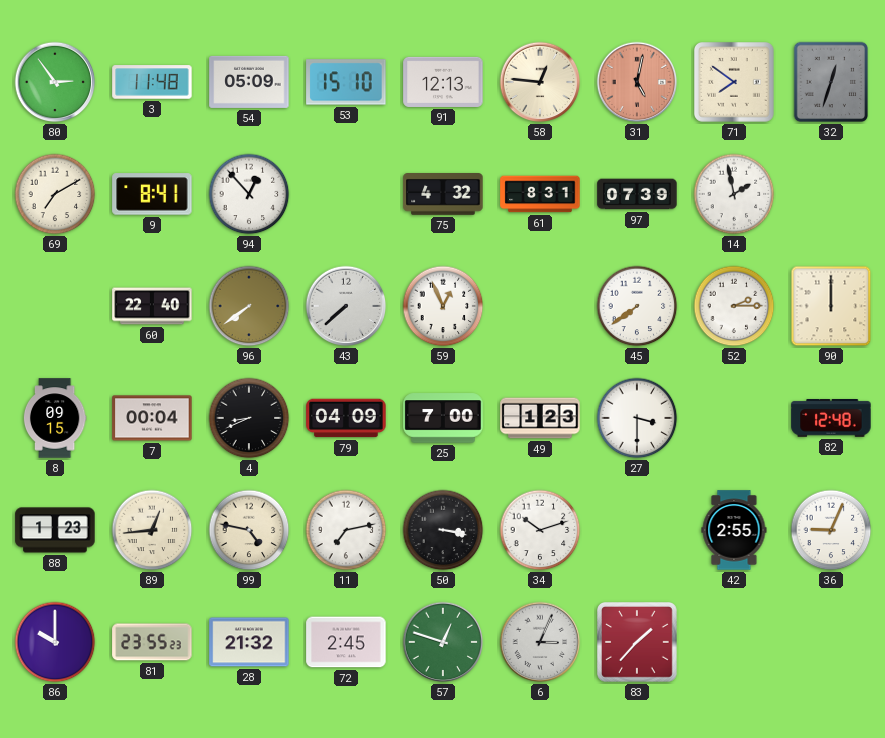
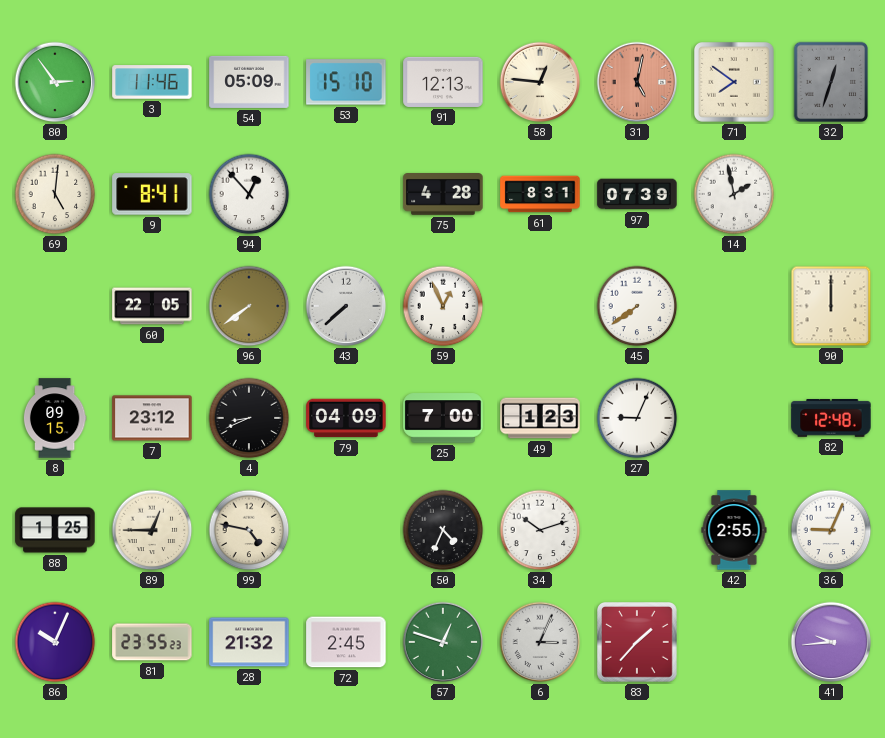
3: 11:48 -> 11:46
69: 7:10 -> 5:01
75: 4:32 -> 4:28
60: 22:40 -> 22:05
52: 2:15 -> none
7: 00:04 -> 23:12
27: 3:30 -> 9:04
88: 1:23 -> 1:25
89: 12:44 -> 12:45
11: 7:13 -> none
50: 3:17 -> 4:34
86: 10:00 -> 10:04
41: none -> 9:44
